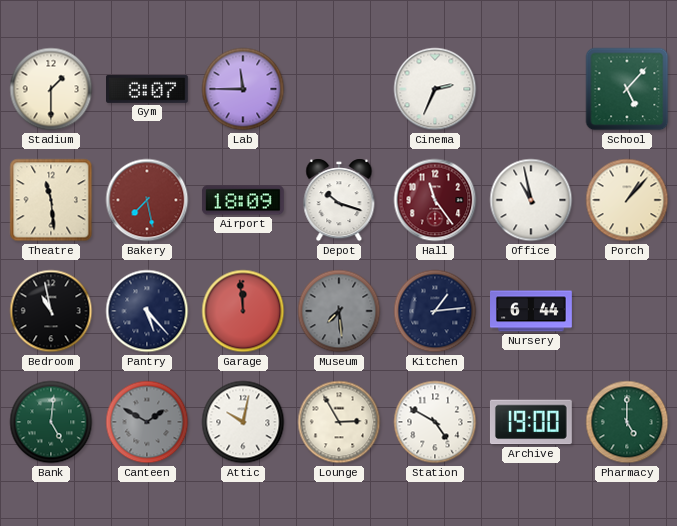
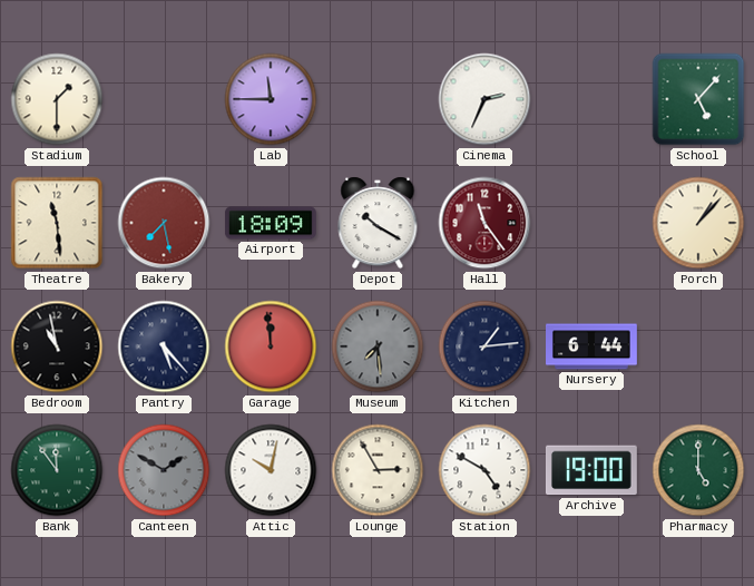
Gym: 8:07 -> none
Depot: 10:18 -> 10:20
Office: 10:58 -> none
Bank: 5:01 -> 11:54
